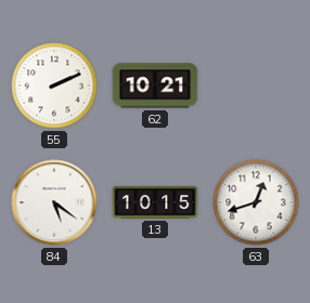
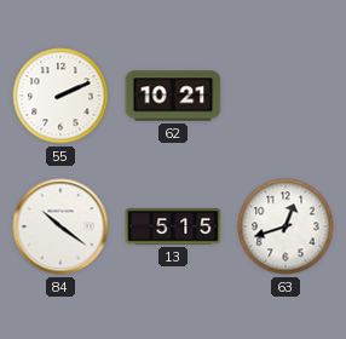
84: 5:21 -> 10:21
13: 10:15 -> 5:15
